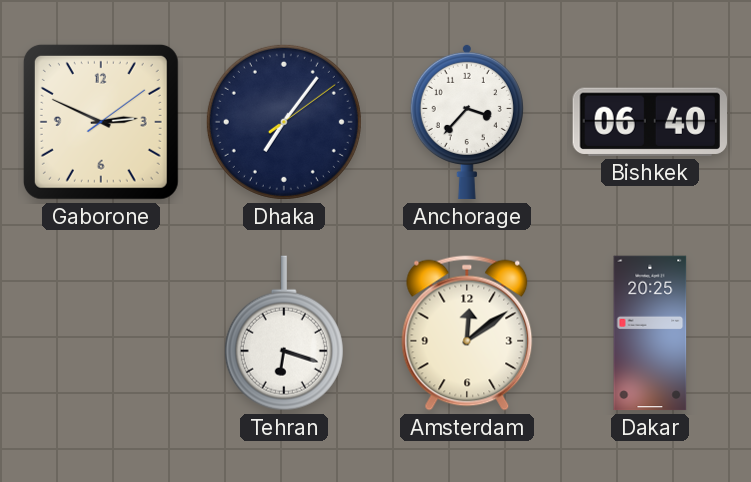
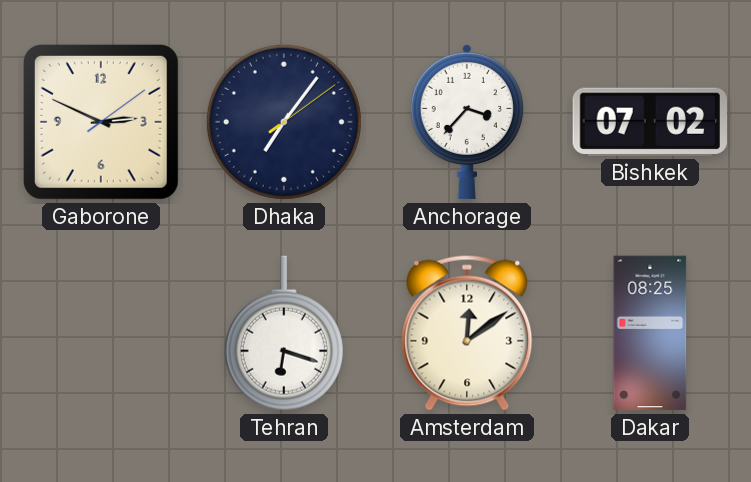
Bishkek: 06:40 -> 07:02
Dakar: 20:25 -> 08:25
